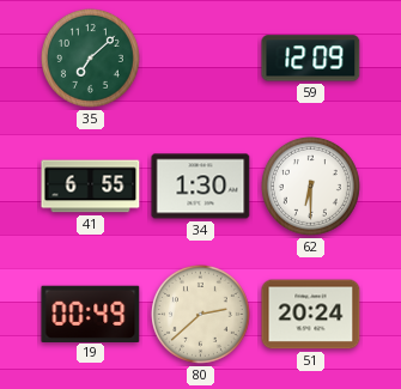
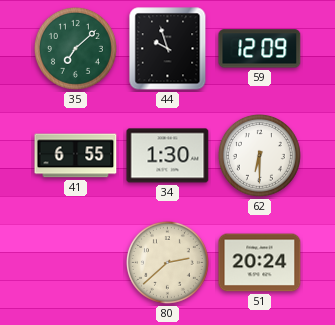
44: none -> 9:57
19: 00:49 -> none
